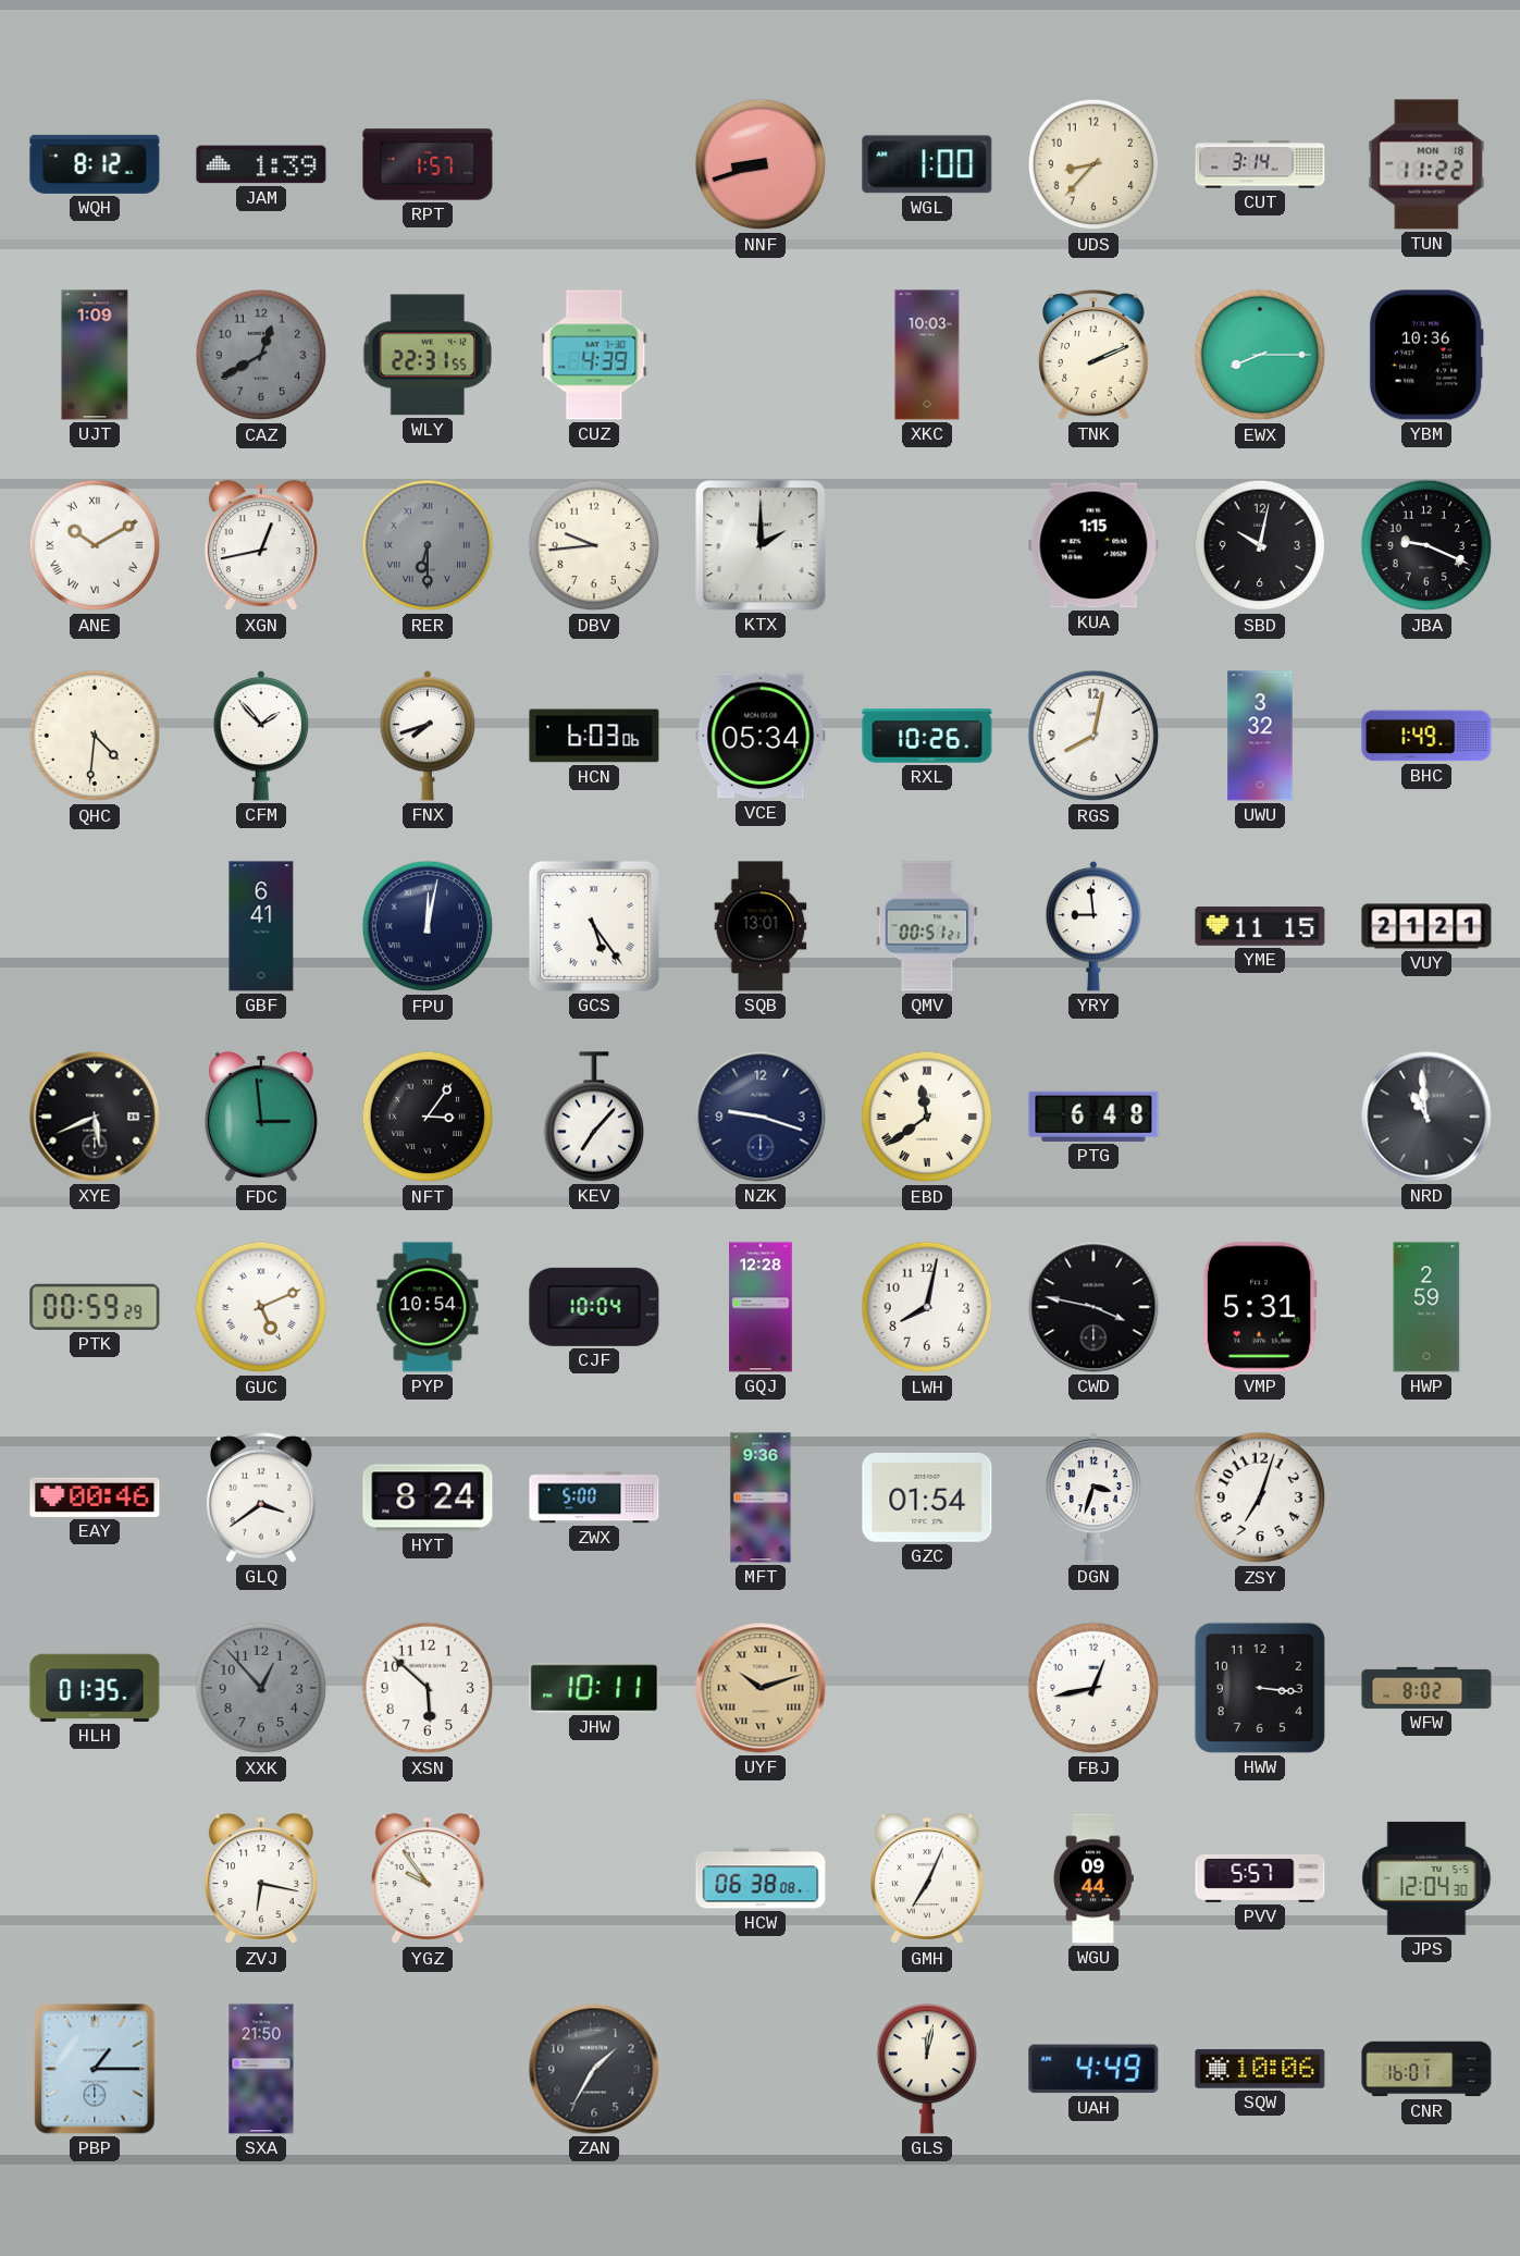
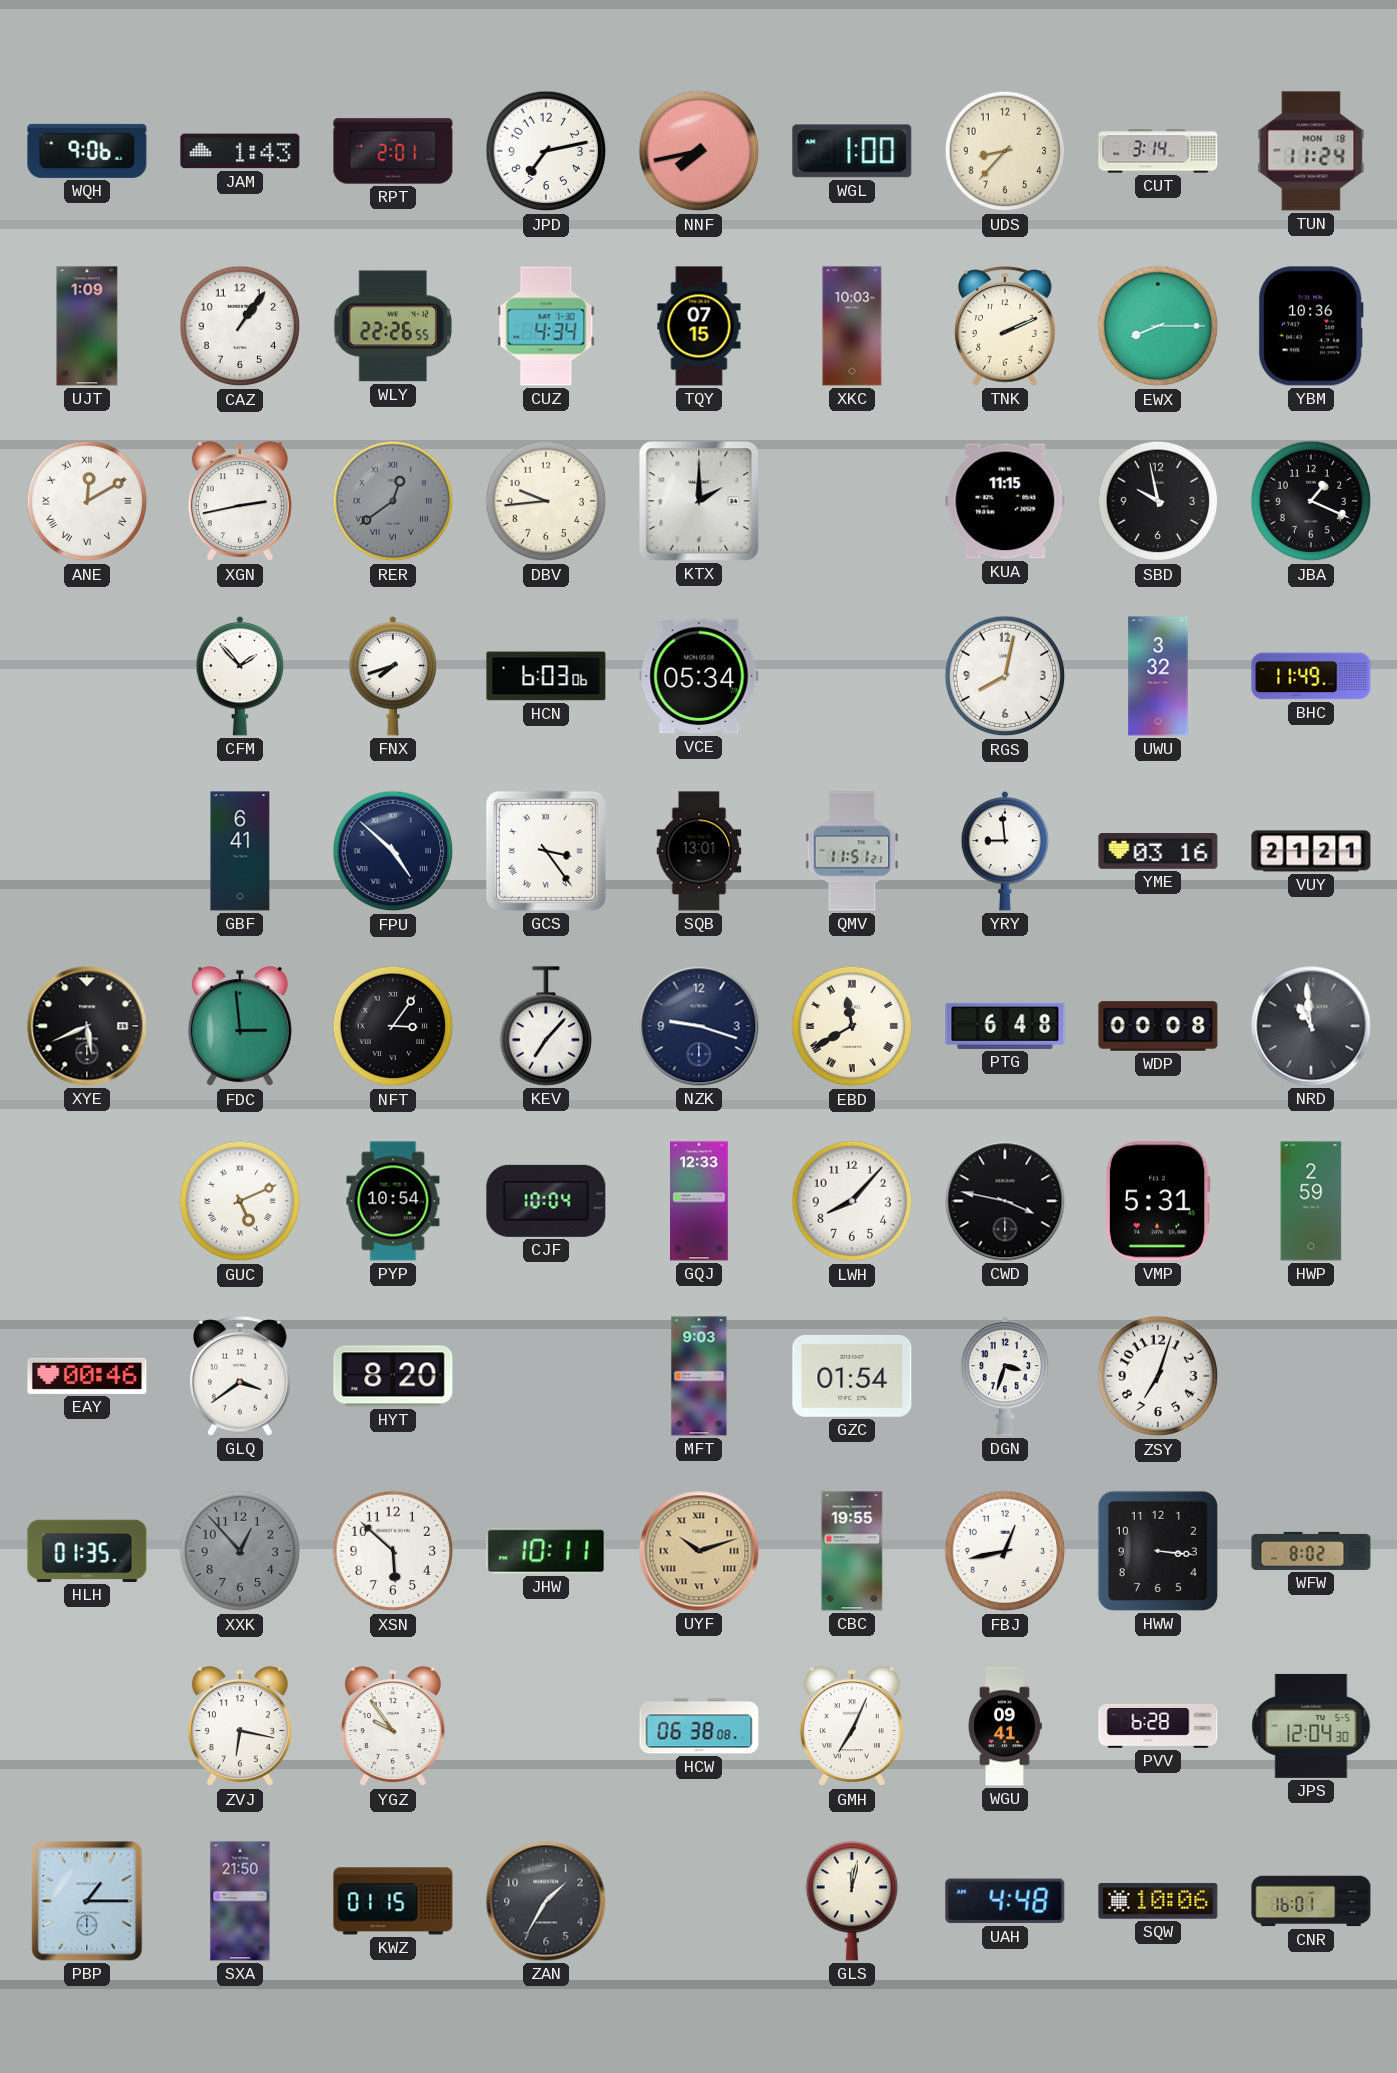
WQH: 8:12 -> 9:06
JAM: 1:39 -> 1:43
RPT: 1:57 -> 2:01
JPD: none -> 7:13
NNF: 8:42 -> 7:43
TUN: 11:22 -> 11:24
CAZ: 12:40 -> 1:06
CAZ dial: grey -> white
WLY: 22:31 -> 22:26
CUZ: 4:39 -> 4:34
TQY: none -> 07:15
ANE: 10:10 -> 12:10
XGN: 12:43 -> 2:43
RER: 6:30 -> 12:39
KUA: 1:15 -> 11:15
SBD: 10:02 -> 9:58
JBA: 9:19 -> 1:19
QHC: 4:31 -> none
RXL: 10:26 -> none
BHC: 1:49 -> 11:49
FPU: 12:02 -> 4:52
GCS: 5:24 -> 3:24
QMV: 00:51 -> 11:51
YME: 11:15 -> 03:16
EBD: 11:39 -> 11:40
WDP: none -> 00:08
PTK: 00:59 -> none
GQJ: 12:28 -> 12:33
LWH: 8:02 -> 8:07
HYT: 8:24 -> 8:20
ZWX: 5:00 -> none
MFT: 9:36 -> 9:03
CBC: none -> 19:55
WGU: 09:44 -> 09:41
PVV: 5:57 -> 6:28
KWZ: none -> 01:15
UAH: 4:49 -> 4:48
